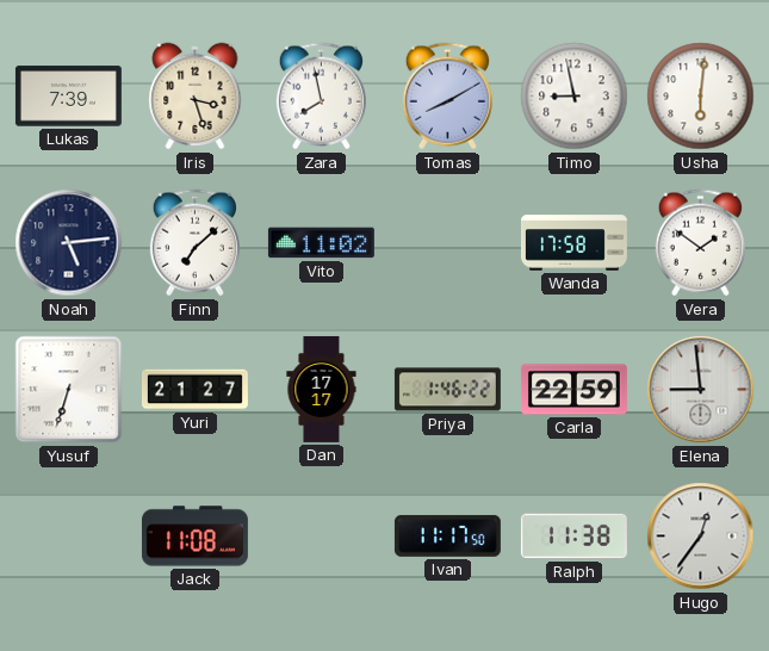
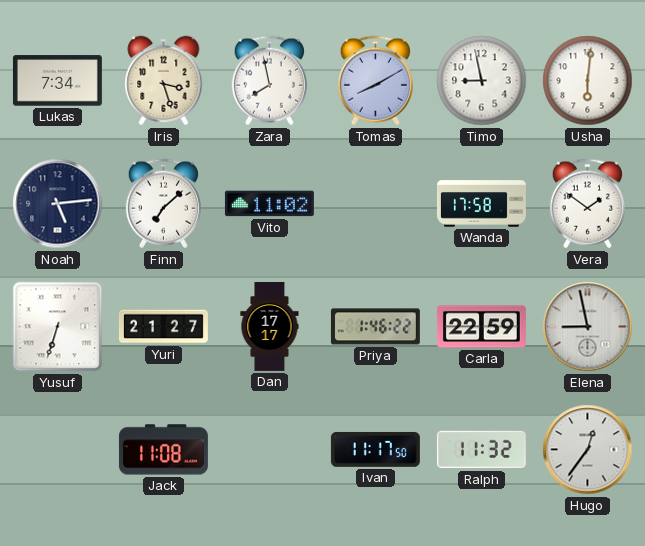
Lukas: 7:39 -> 7:34
Elena: 8:59 -> 8:58
Ralph: 11:38 -> 11:32
